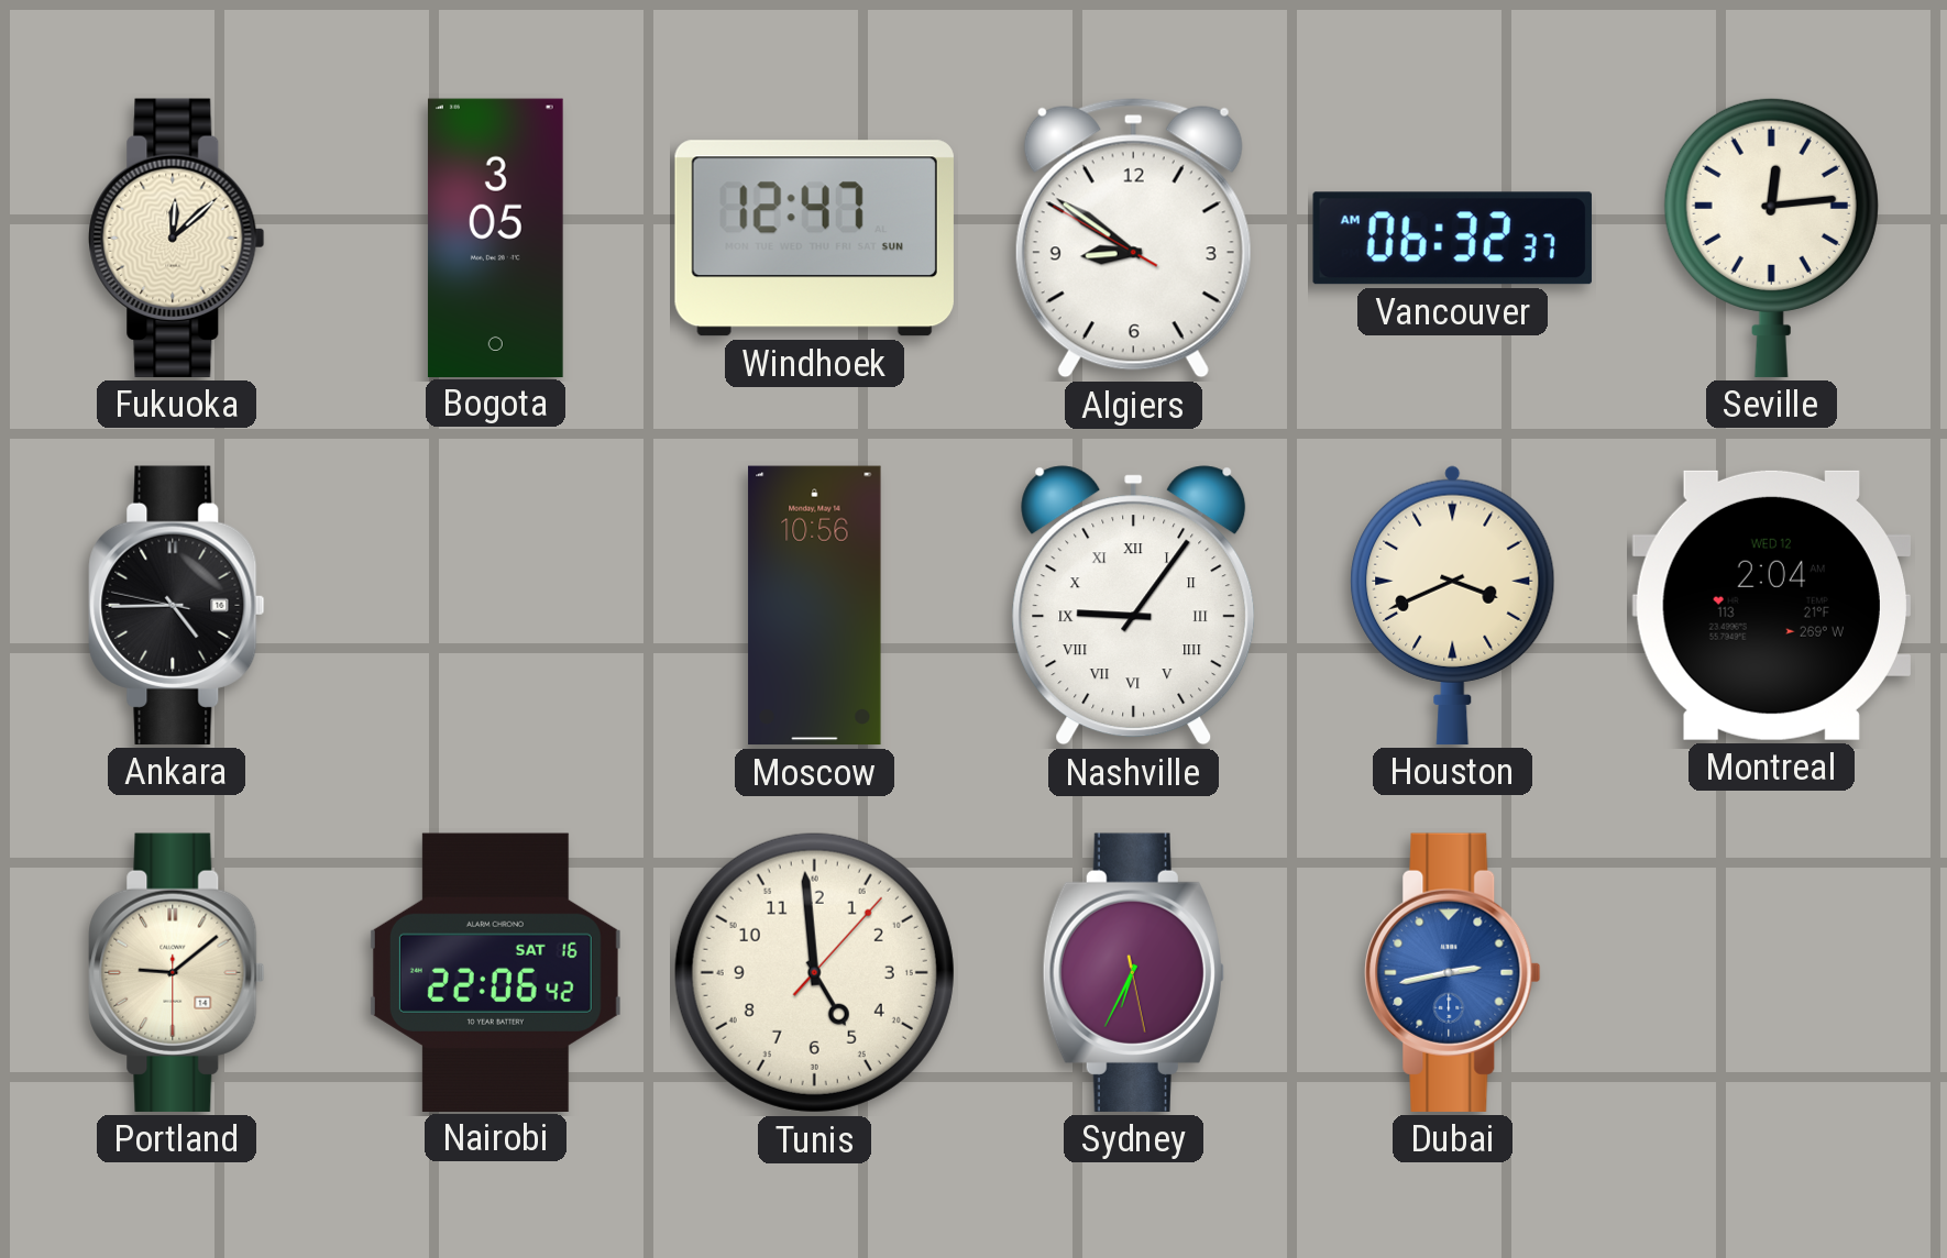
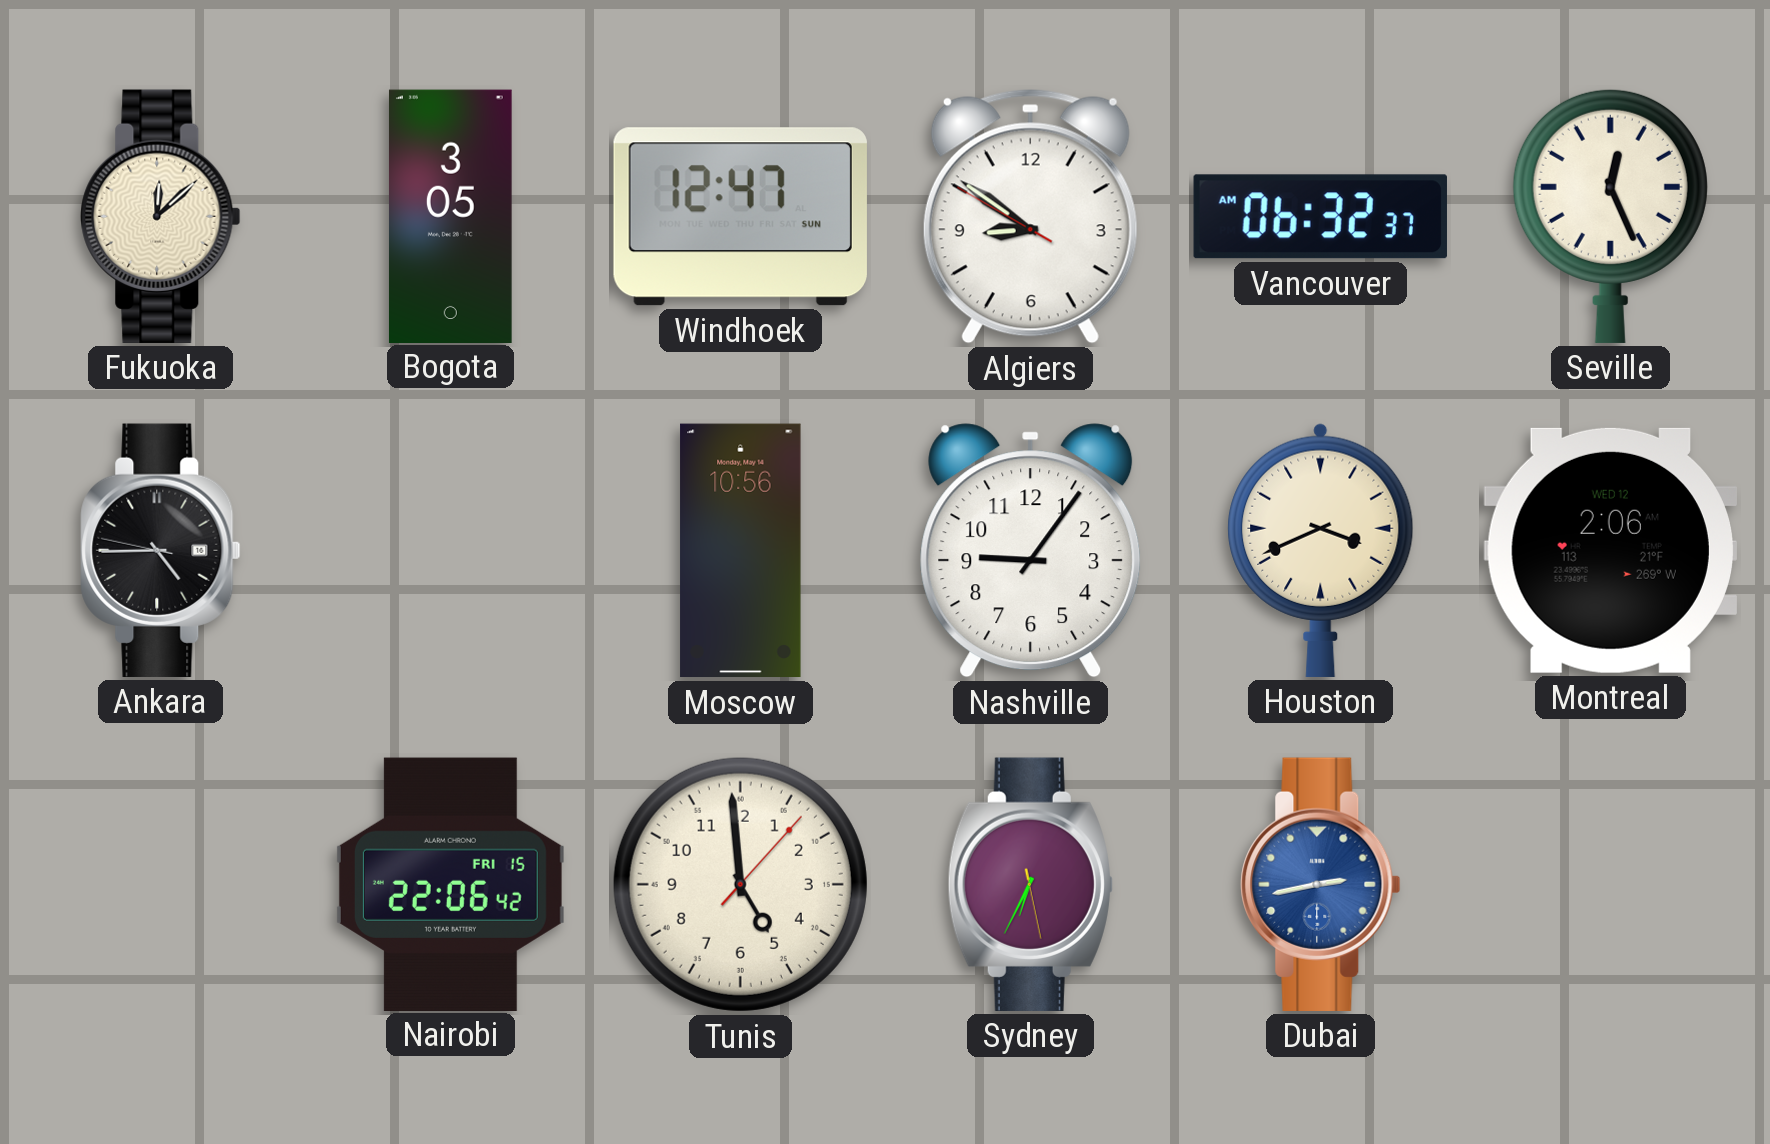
Seville: 12:14 -> 12:26
Nashville numerals: Roman -> Arabic
Montreal: 2:04 -> 2:06
Portland: 9:08 -> none
Nairobi date: SAT 16 -> FRI 15
